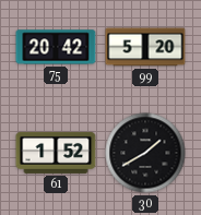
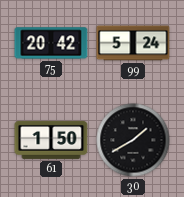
99: 5:20 -> 5:24
61: 1:52 -> 1:50
